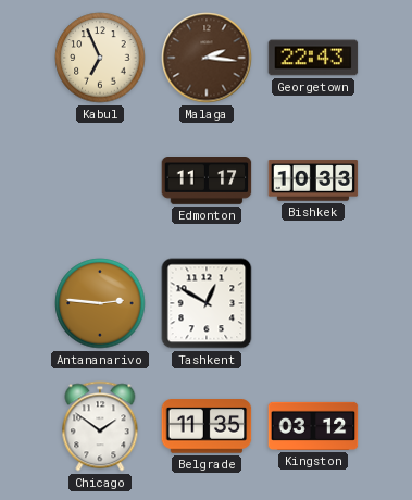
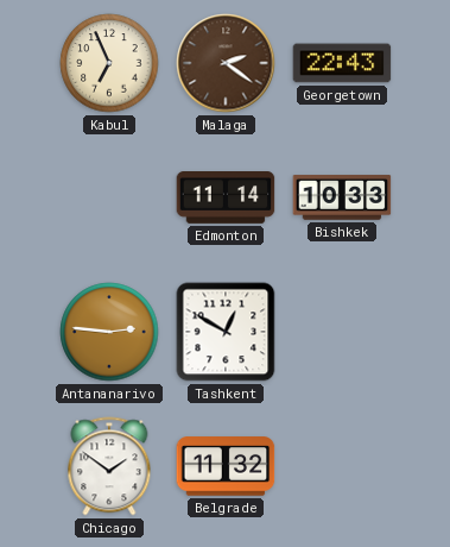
Malaga: 2:16 -> 2:21
Edmonton: 11:17 -> 11:14
Belgrade: 11:35 -> 11:32
Kingston: 03:12 -> none
